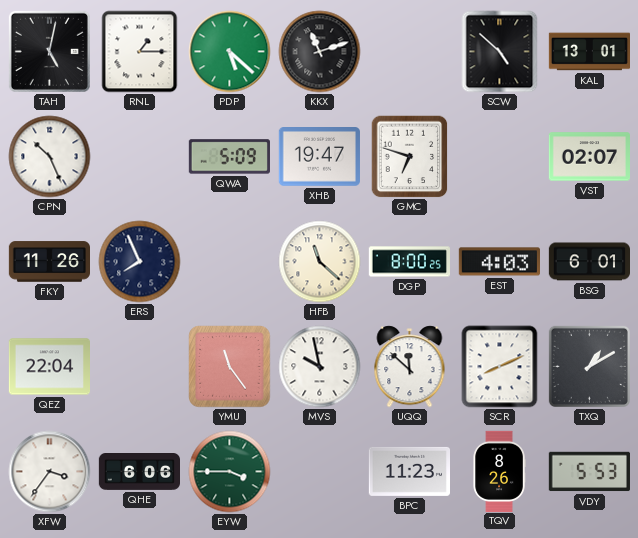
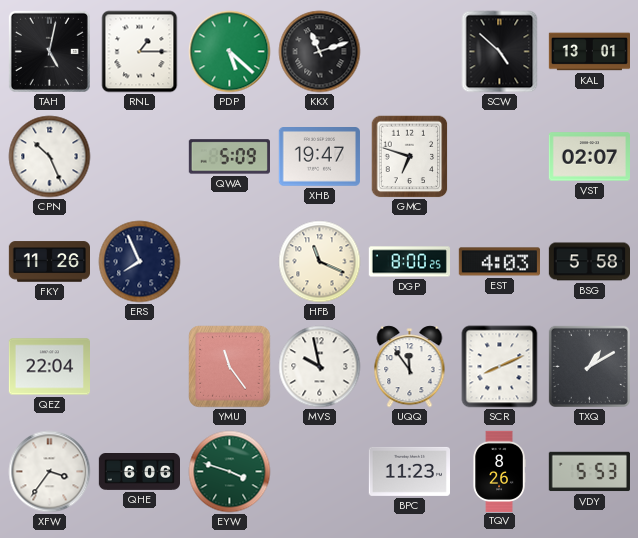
HFB: 11:22 -> 11:19
BSG: 6:01 -> 5:58
UQQ: 11:52 -> 11:54
EYW: 3:45 -> 3:48
